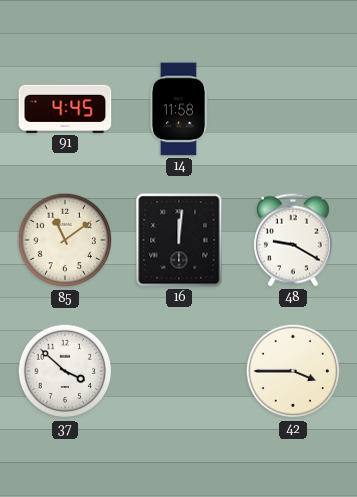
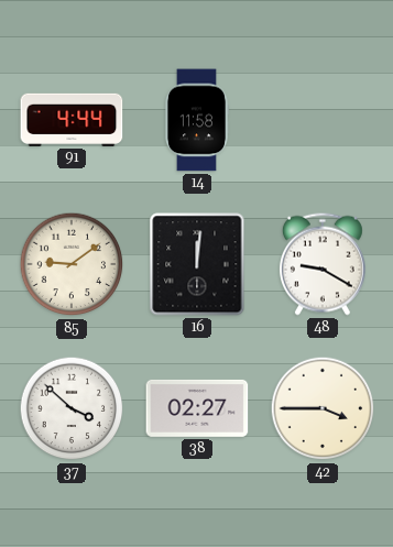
91: 4:45 -> 4:44
85: 11:09 -> 9:09
38: none -> 02:27
